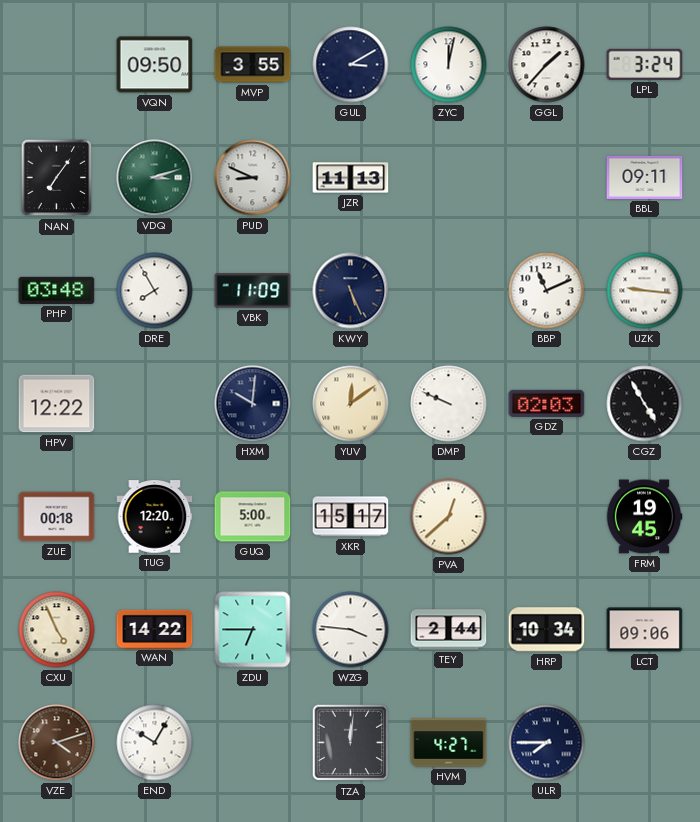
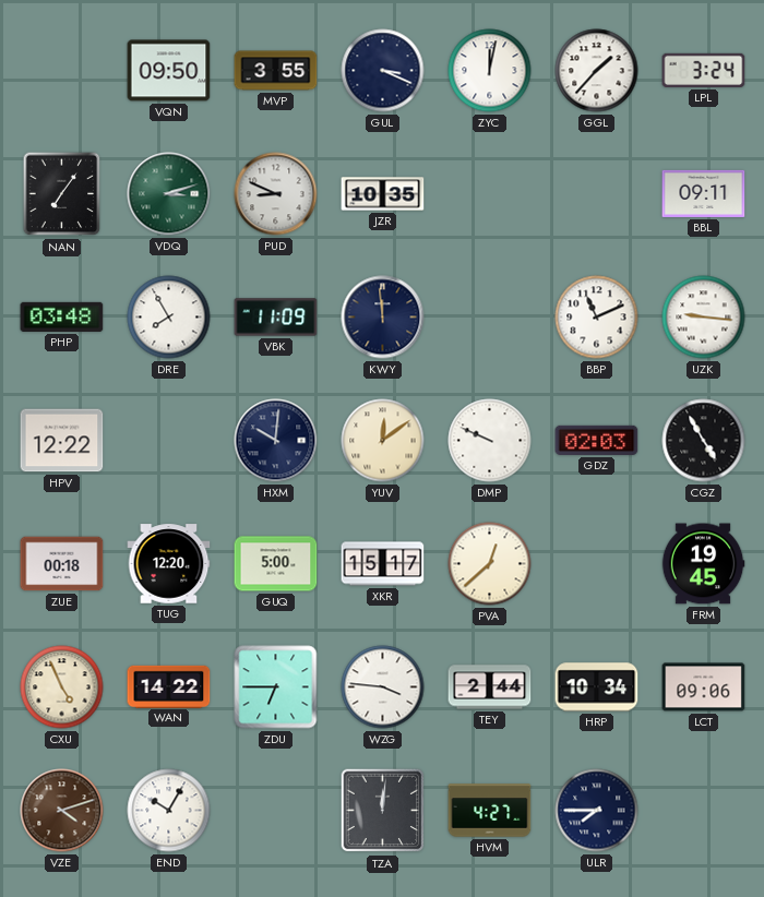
GUL: 3:10 -> 3:19
JZR: 11:13 -> 10:35
KWY: 5:26 -> 11:59
